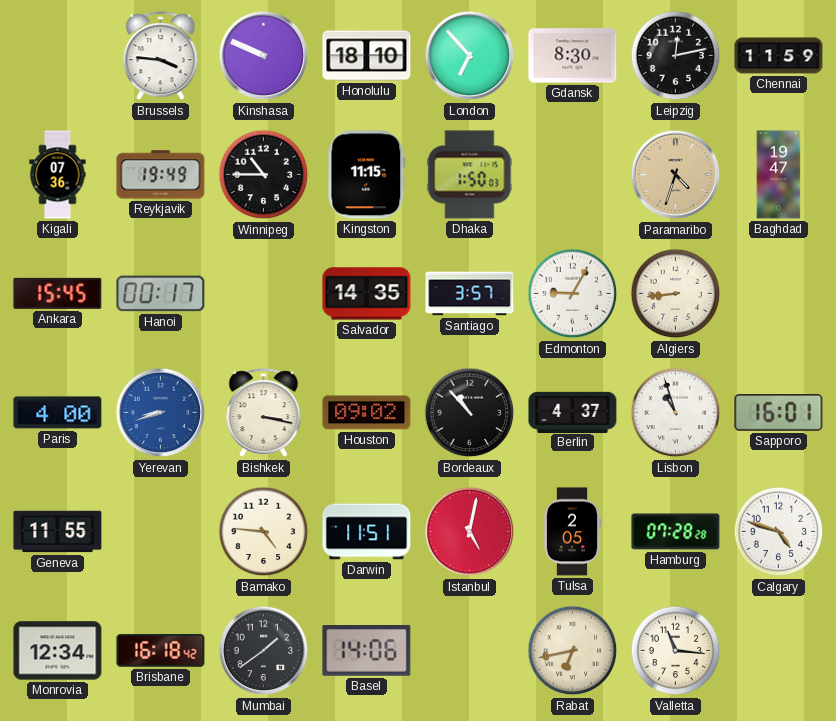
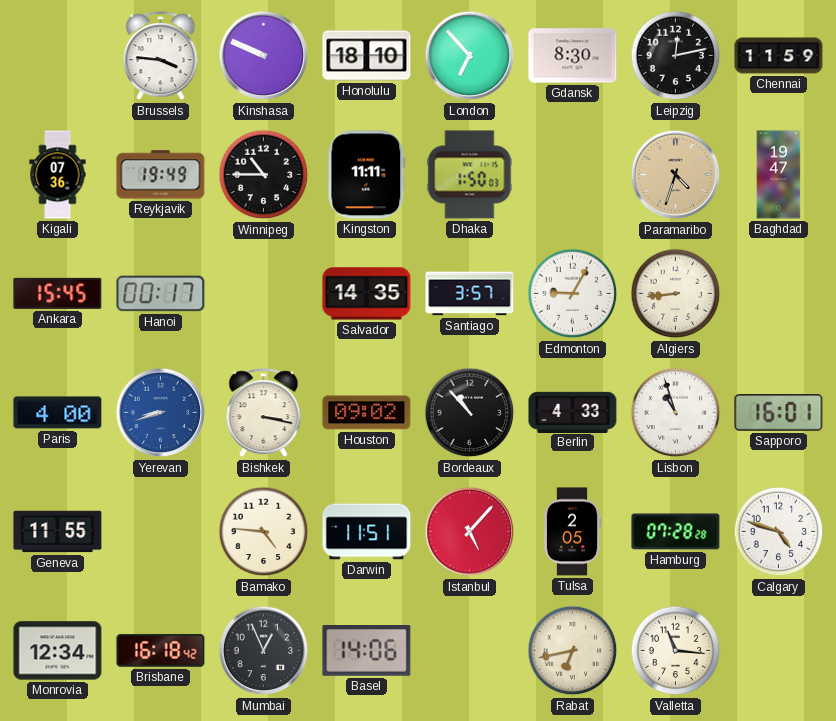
Kingston: 11:15 -> 11:11
Berlin: 4:37 -> 4:33
Istanbul: 5:02 -> 5:07
Mumbai: 1:39 -> 12:56
